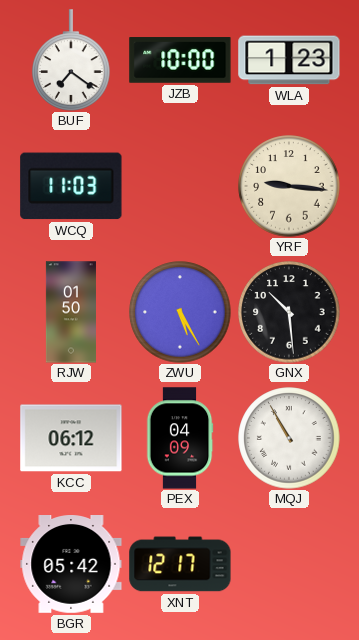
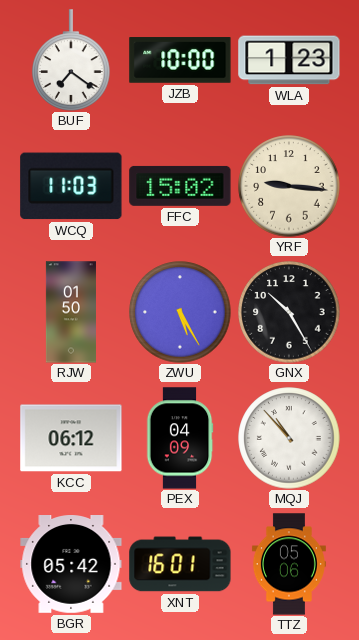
FFC: none -> 15:02
GNX: 10:29 -> 10:25
MQJ: 10:55 -> 10:53
XNT: 12:17 -> 16:01
TTZ: none -> 05:06
